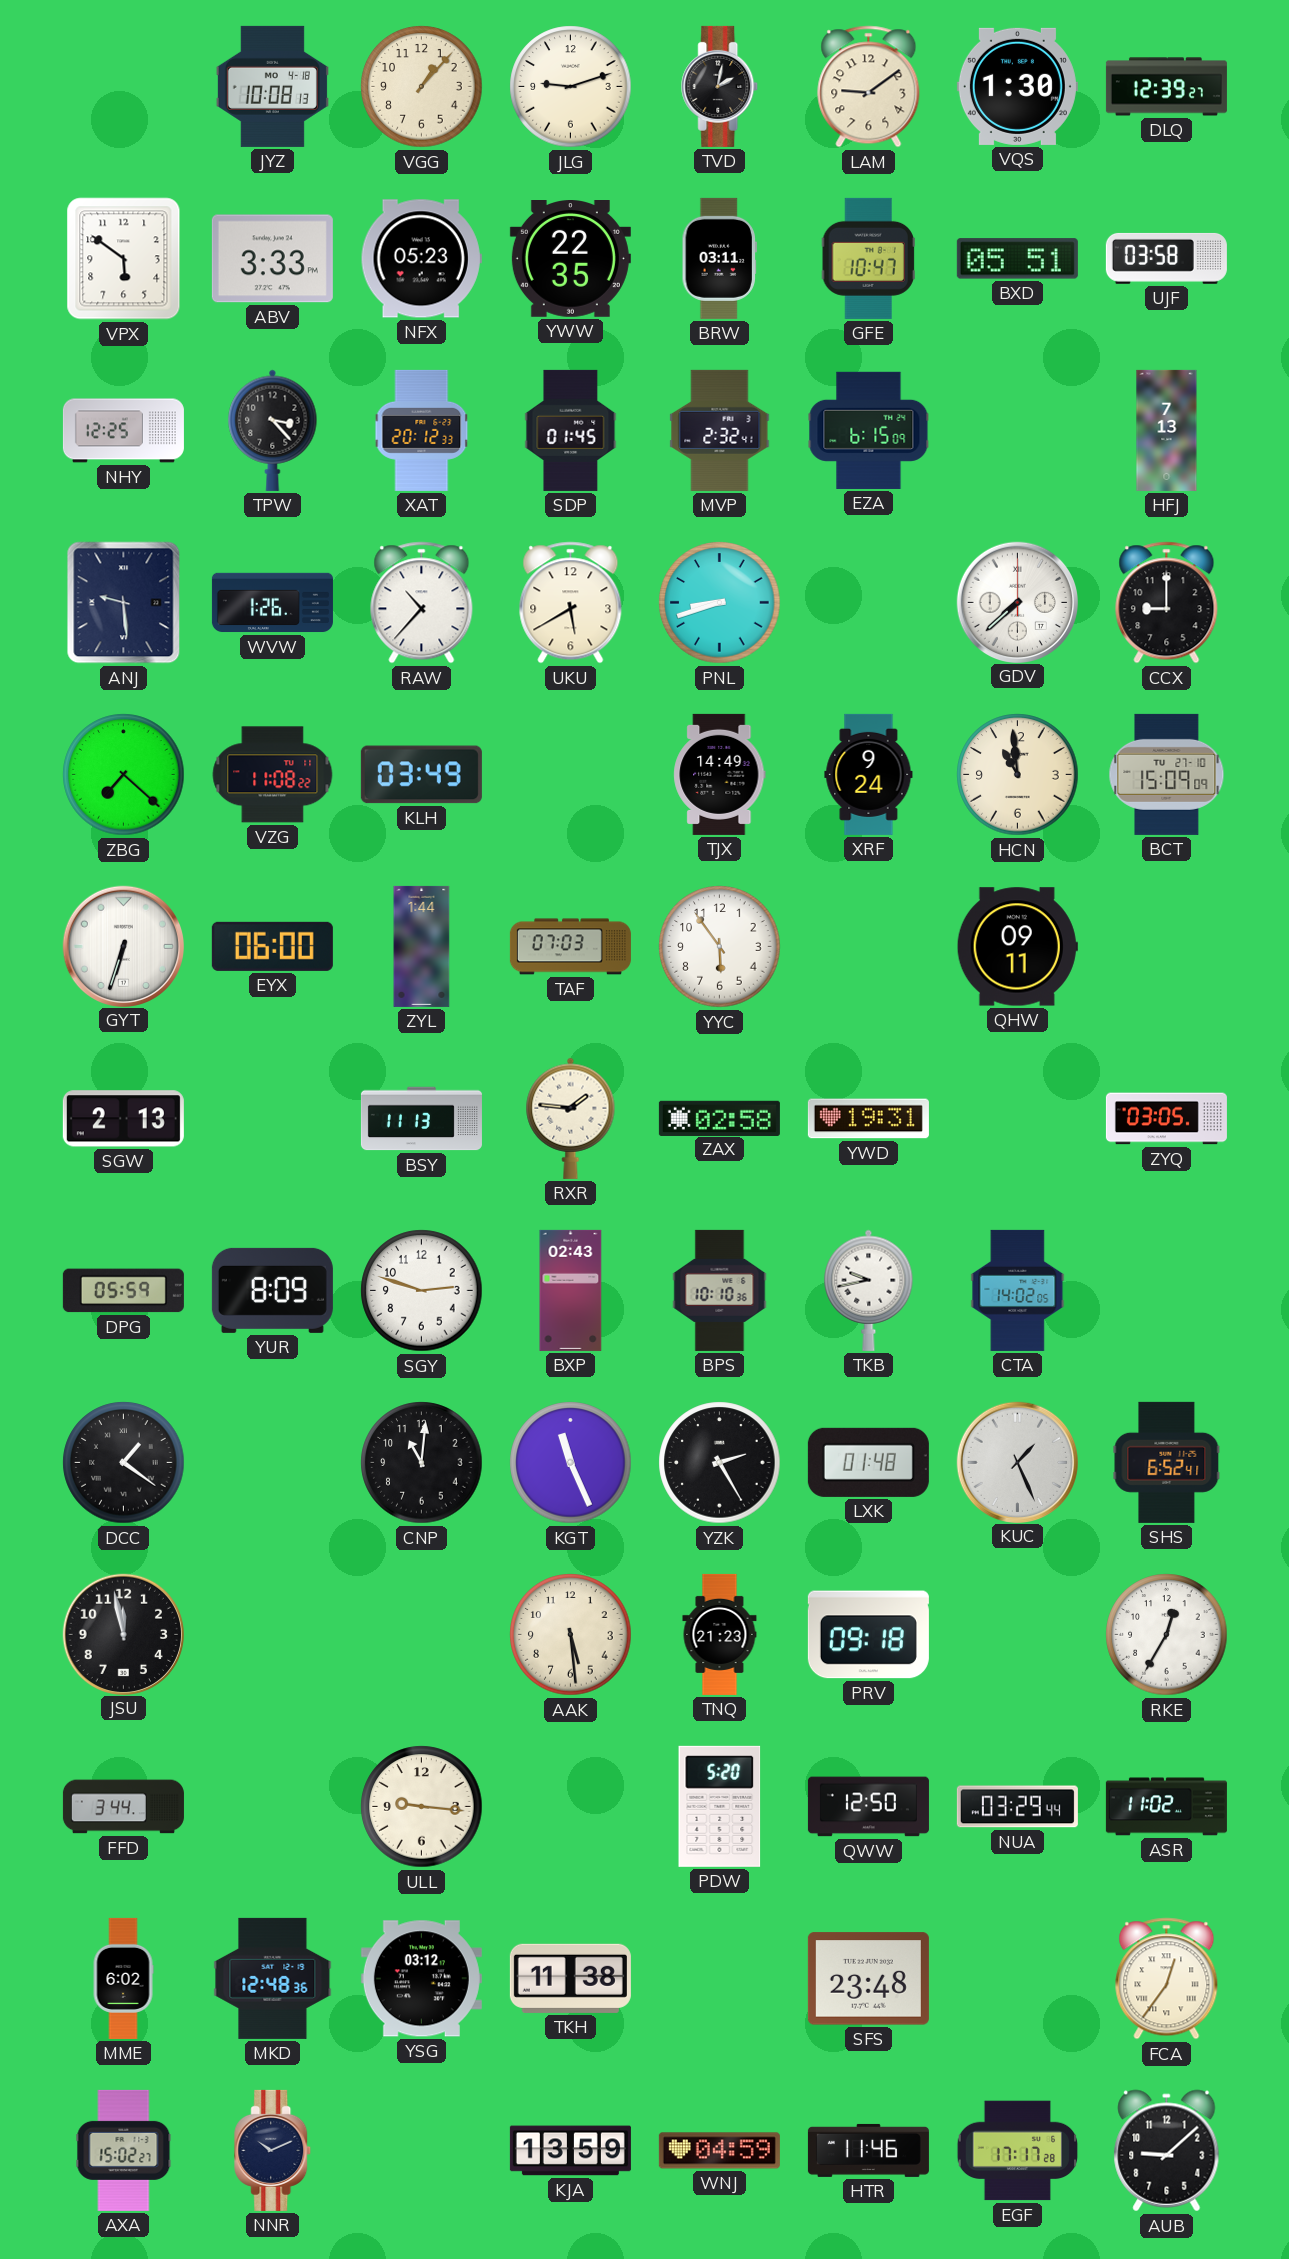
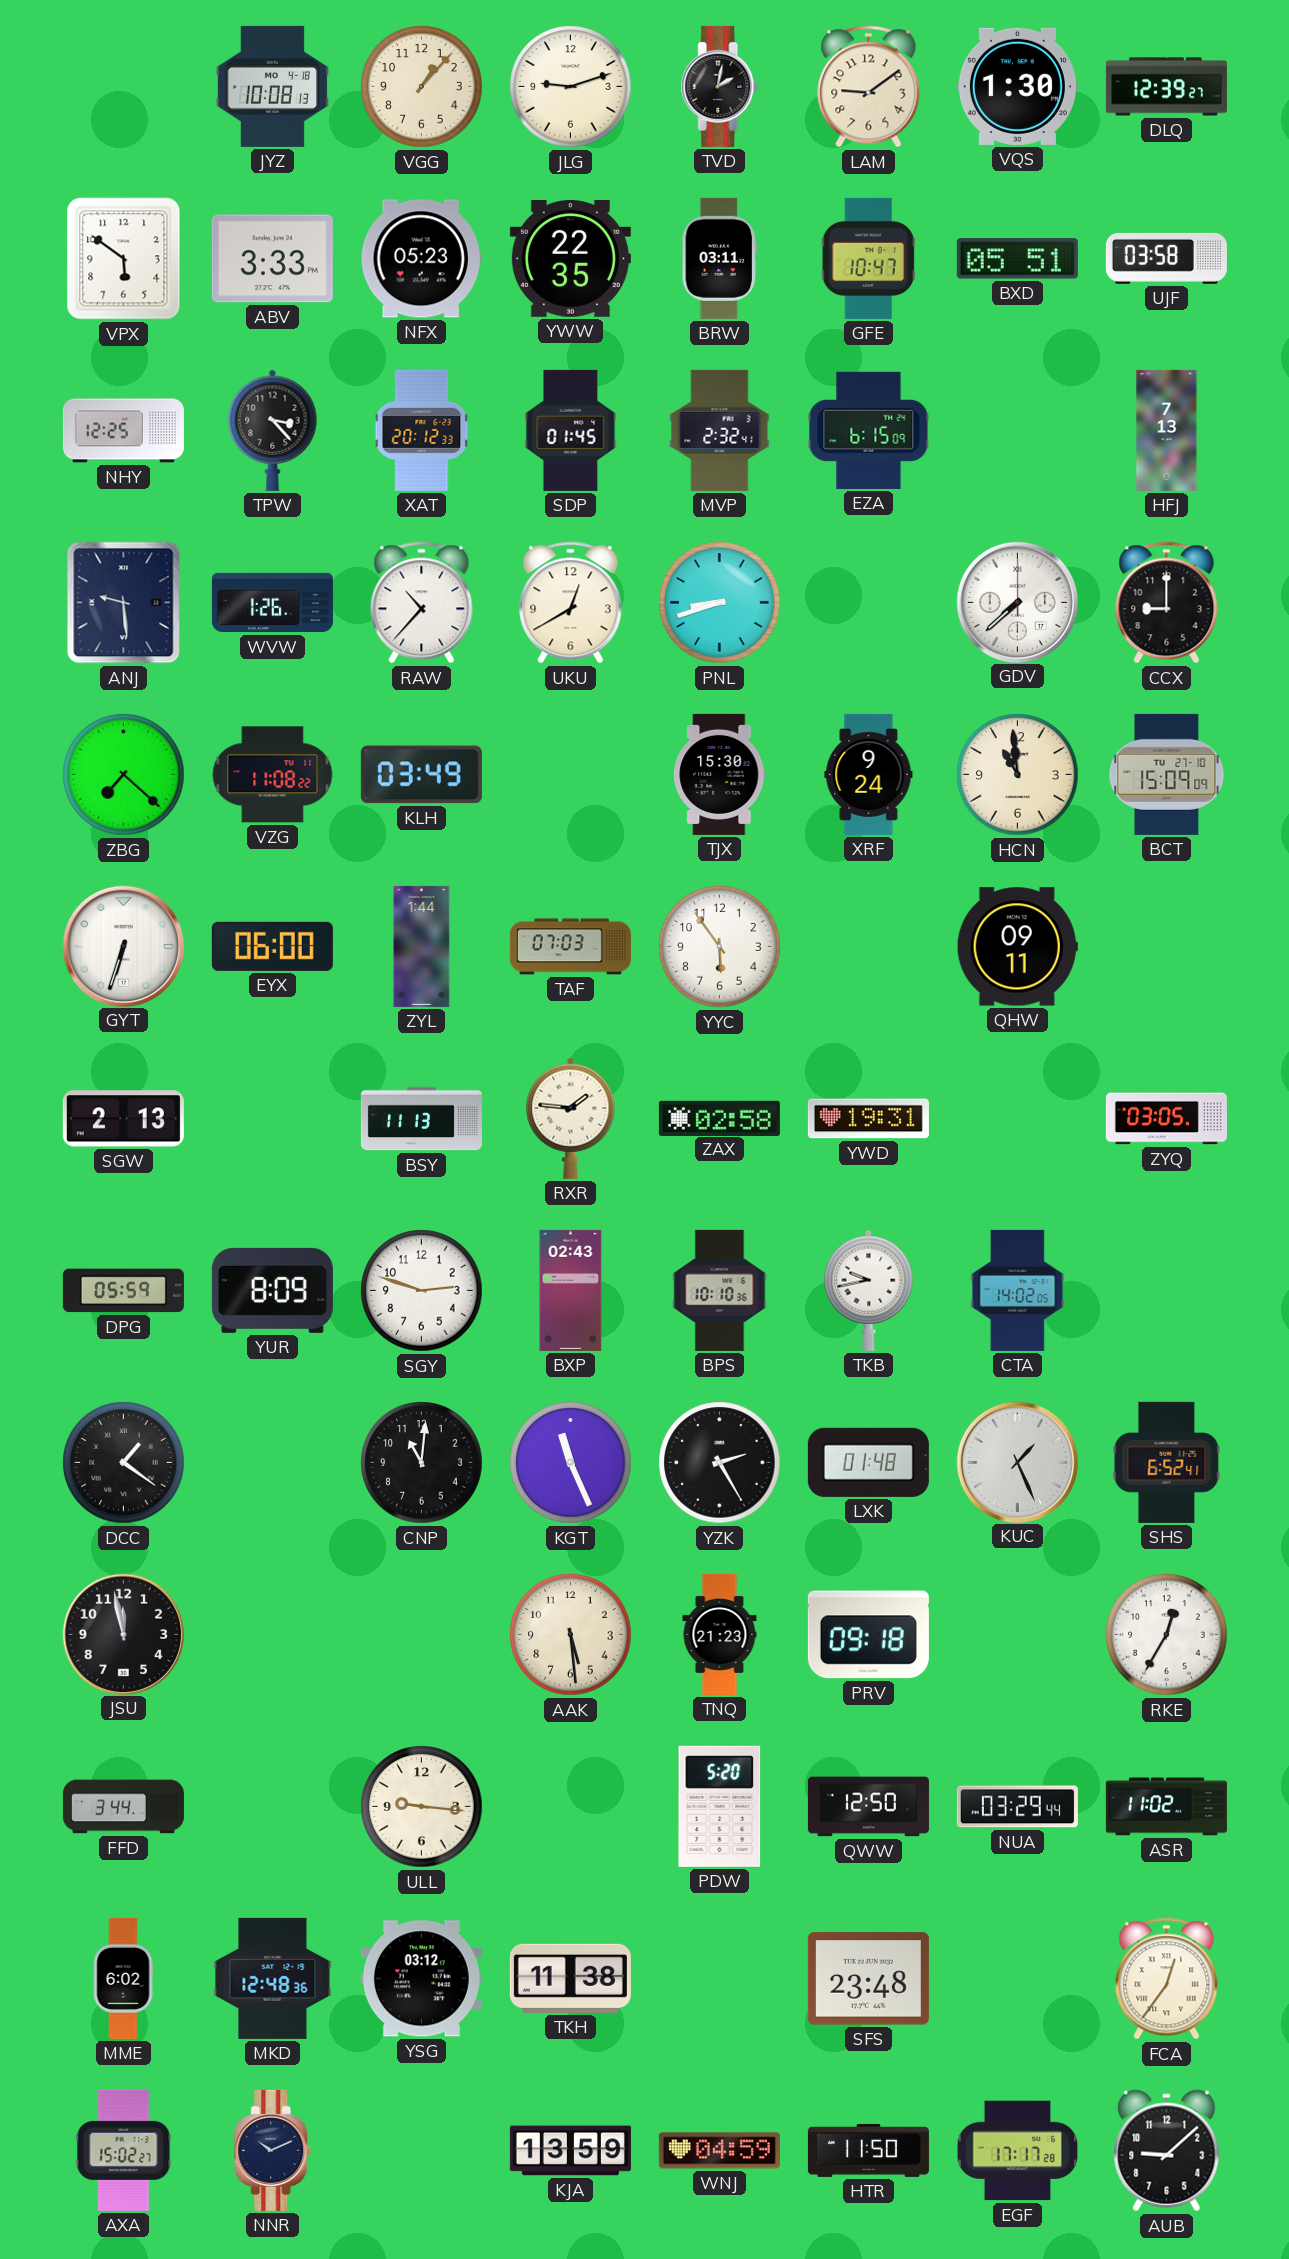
UKU: 5:40 -> 12:40
TJX: 14:49 -> 15:30
HTR: 11:46 -> 11:50
